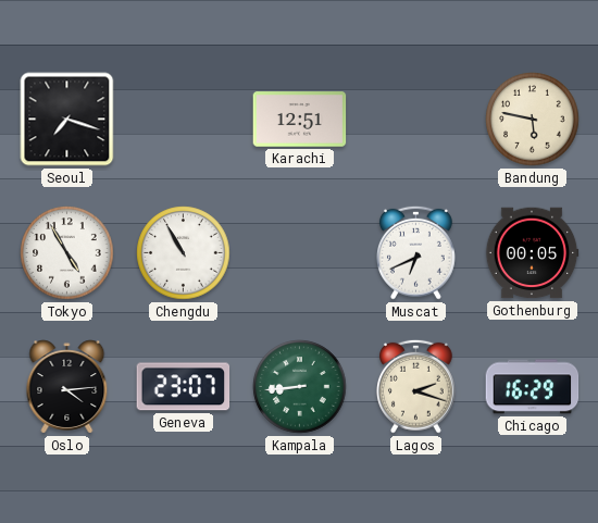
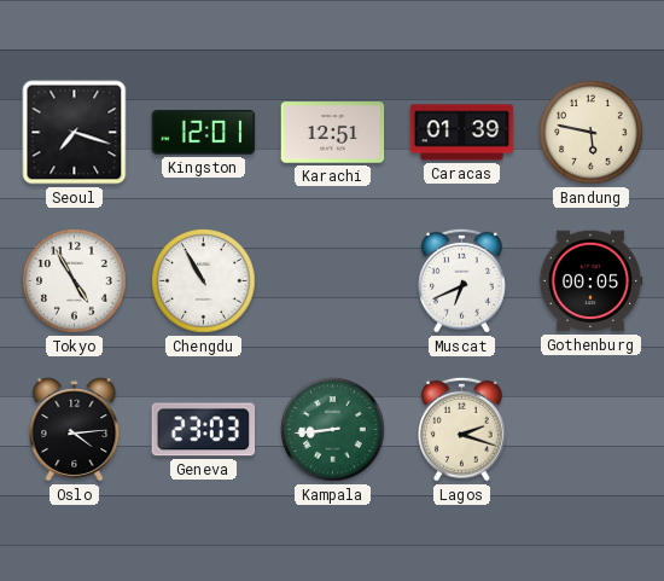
Kingston: none -> 12:01
Caracas: none -> 01:39
Geneva: 23:07 -> 23:03
Chicago: 16:29 -> none
